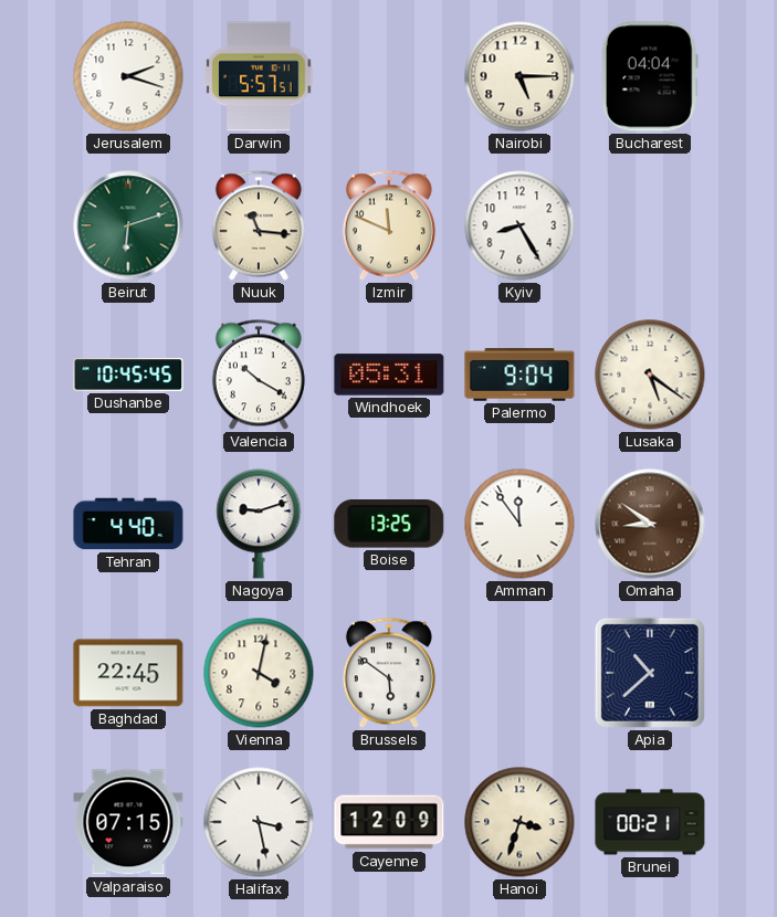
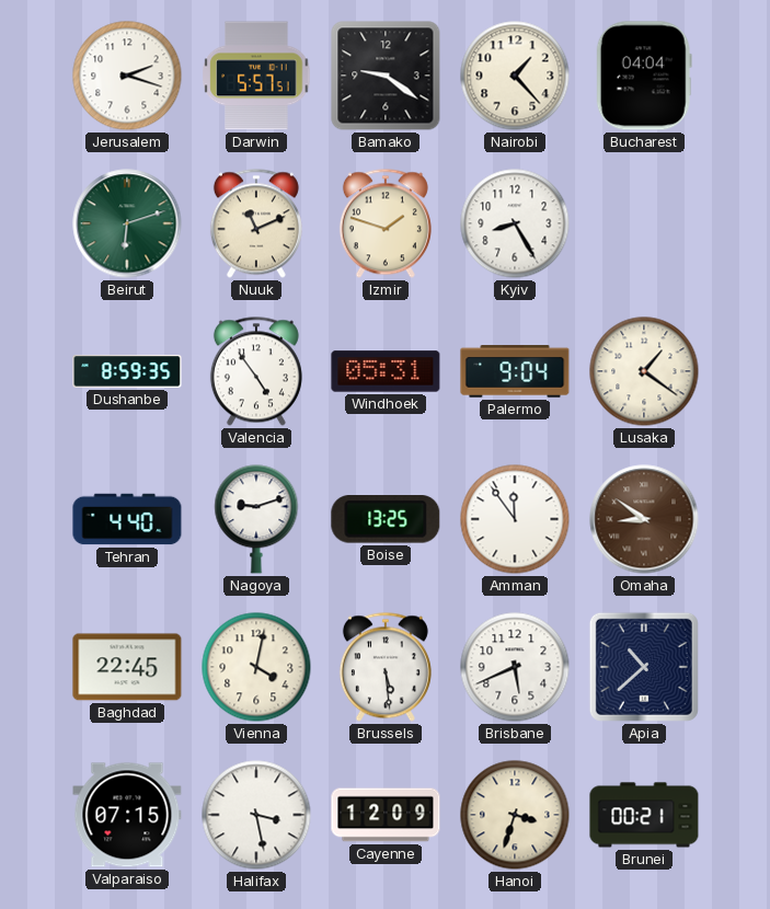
Bamako: none -> 9:21
Nairobi: 5:15 -> 1:23
Nuuk: 11:16 -> 11:11
Izmir: 11:49 -> 1:48
Dushanbe: 10:45 -> 8:59
Valencia: 10:20 -> 4:54
Lusaka: 5:21 -> 1:21
Brussels: 5:51 -> 5:29
Brisbane: none -> 5:41
